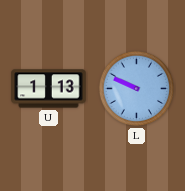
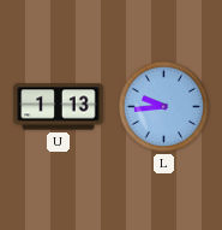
L: 9:49 -> 9:44
